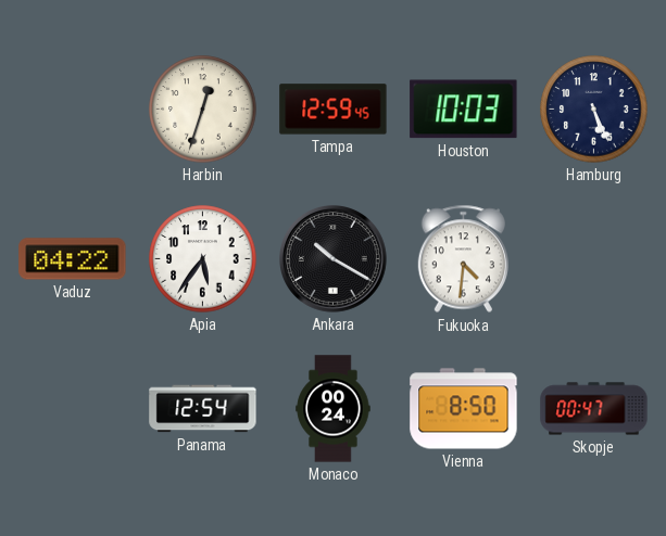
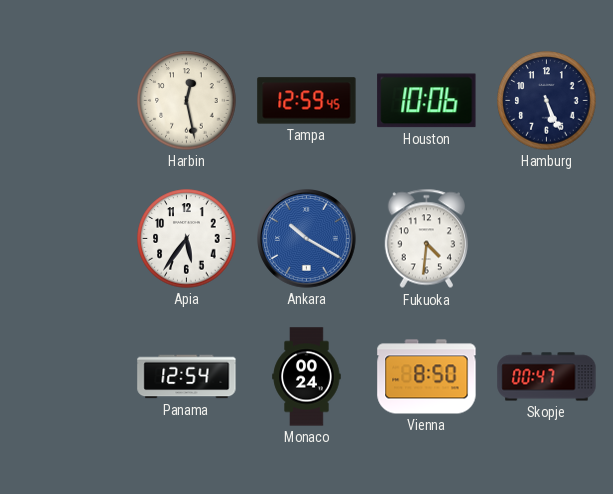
Harbin: 12:33 -> 12:28
Houston: 10:03 -> 10:06
Vaduz: 04:22 -> none
Ankara dial: black -> blue
